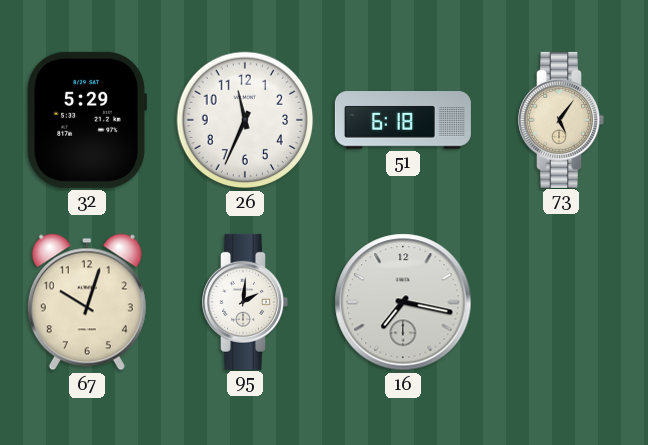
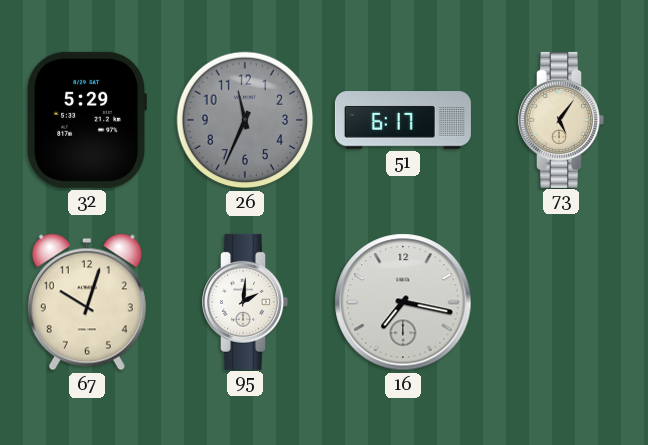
26 dial: white -> grey
51: 6:18 -> 6:17
